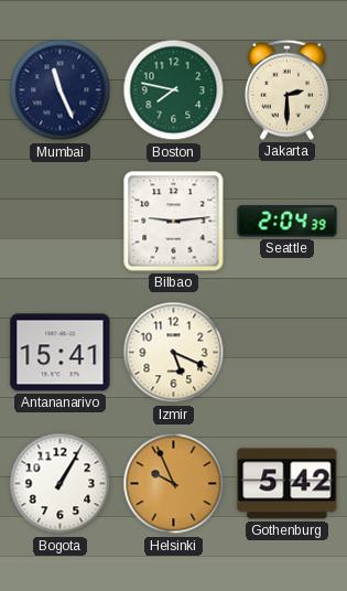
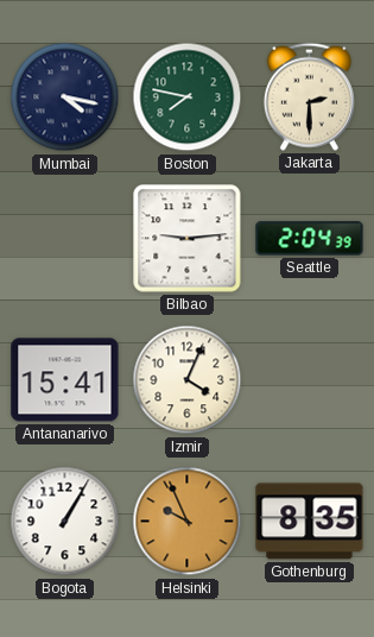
Mumbai: 11:26 -> 4:17
Izmir: 5:19 -> 4:04
Gothenburg: 5:42 -> 8:35
